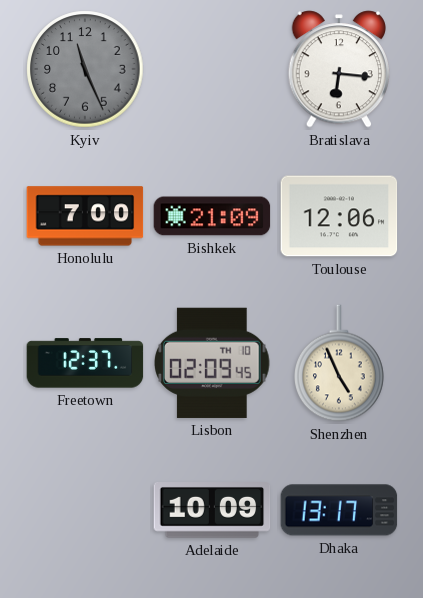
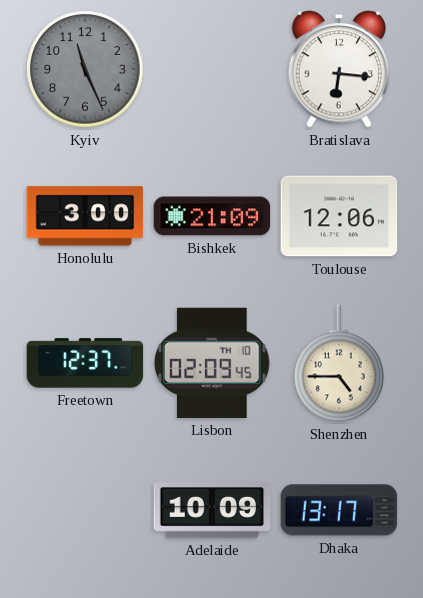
Honolulu: 7:00 -> 3:00
Shenzhen: 4:56 -> 4:45
